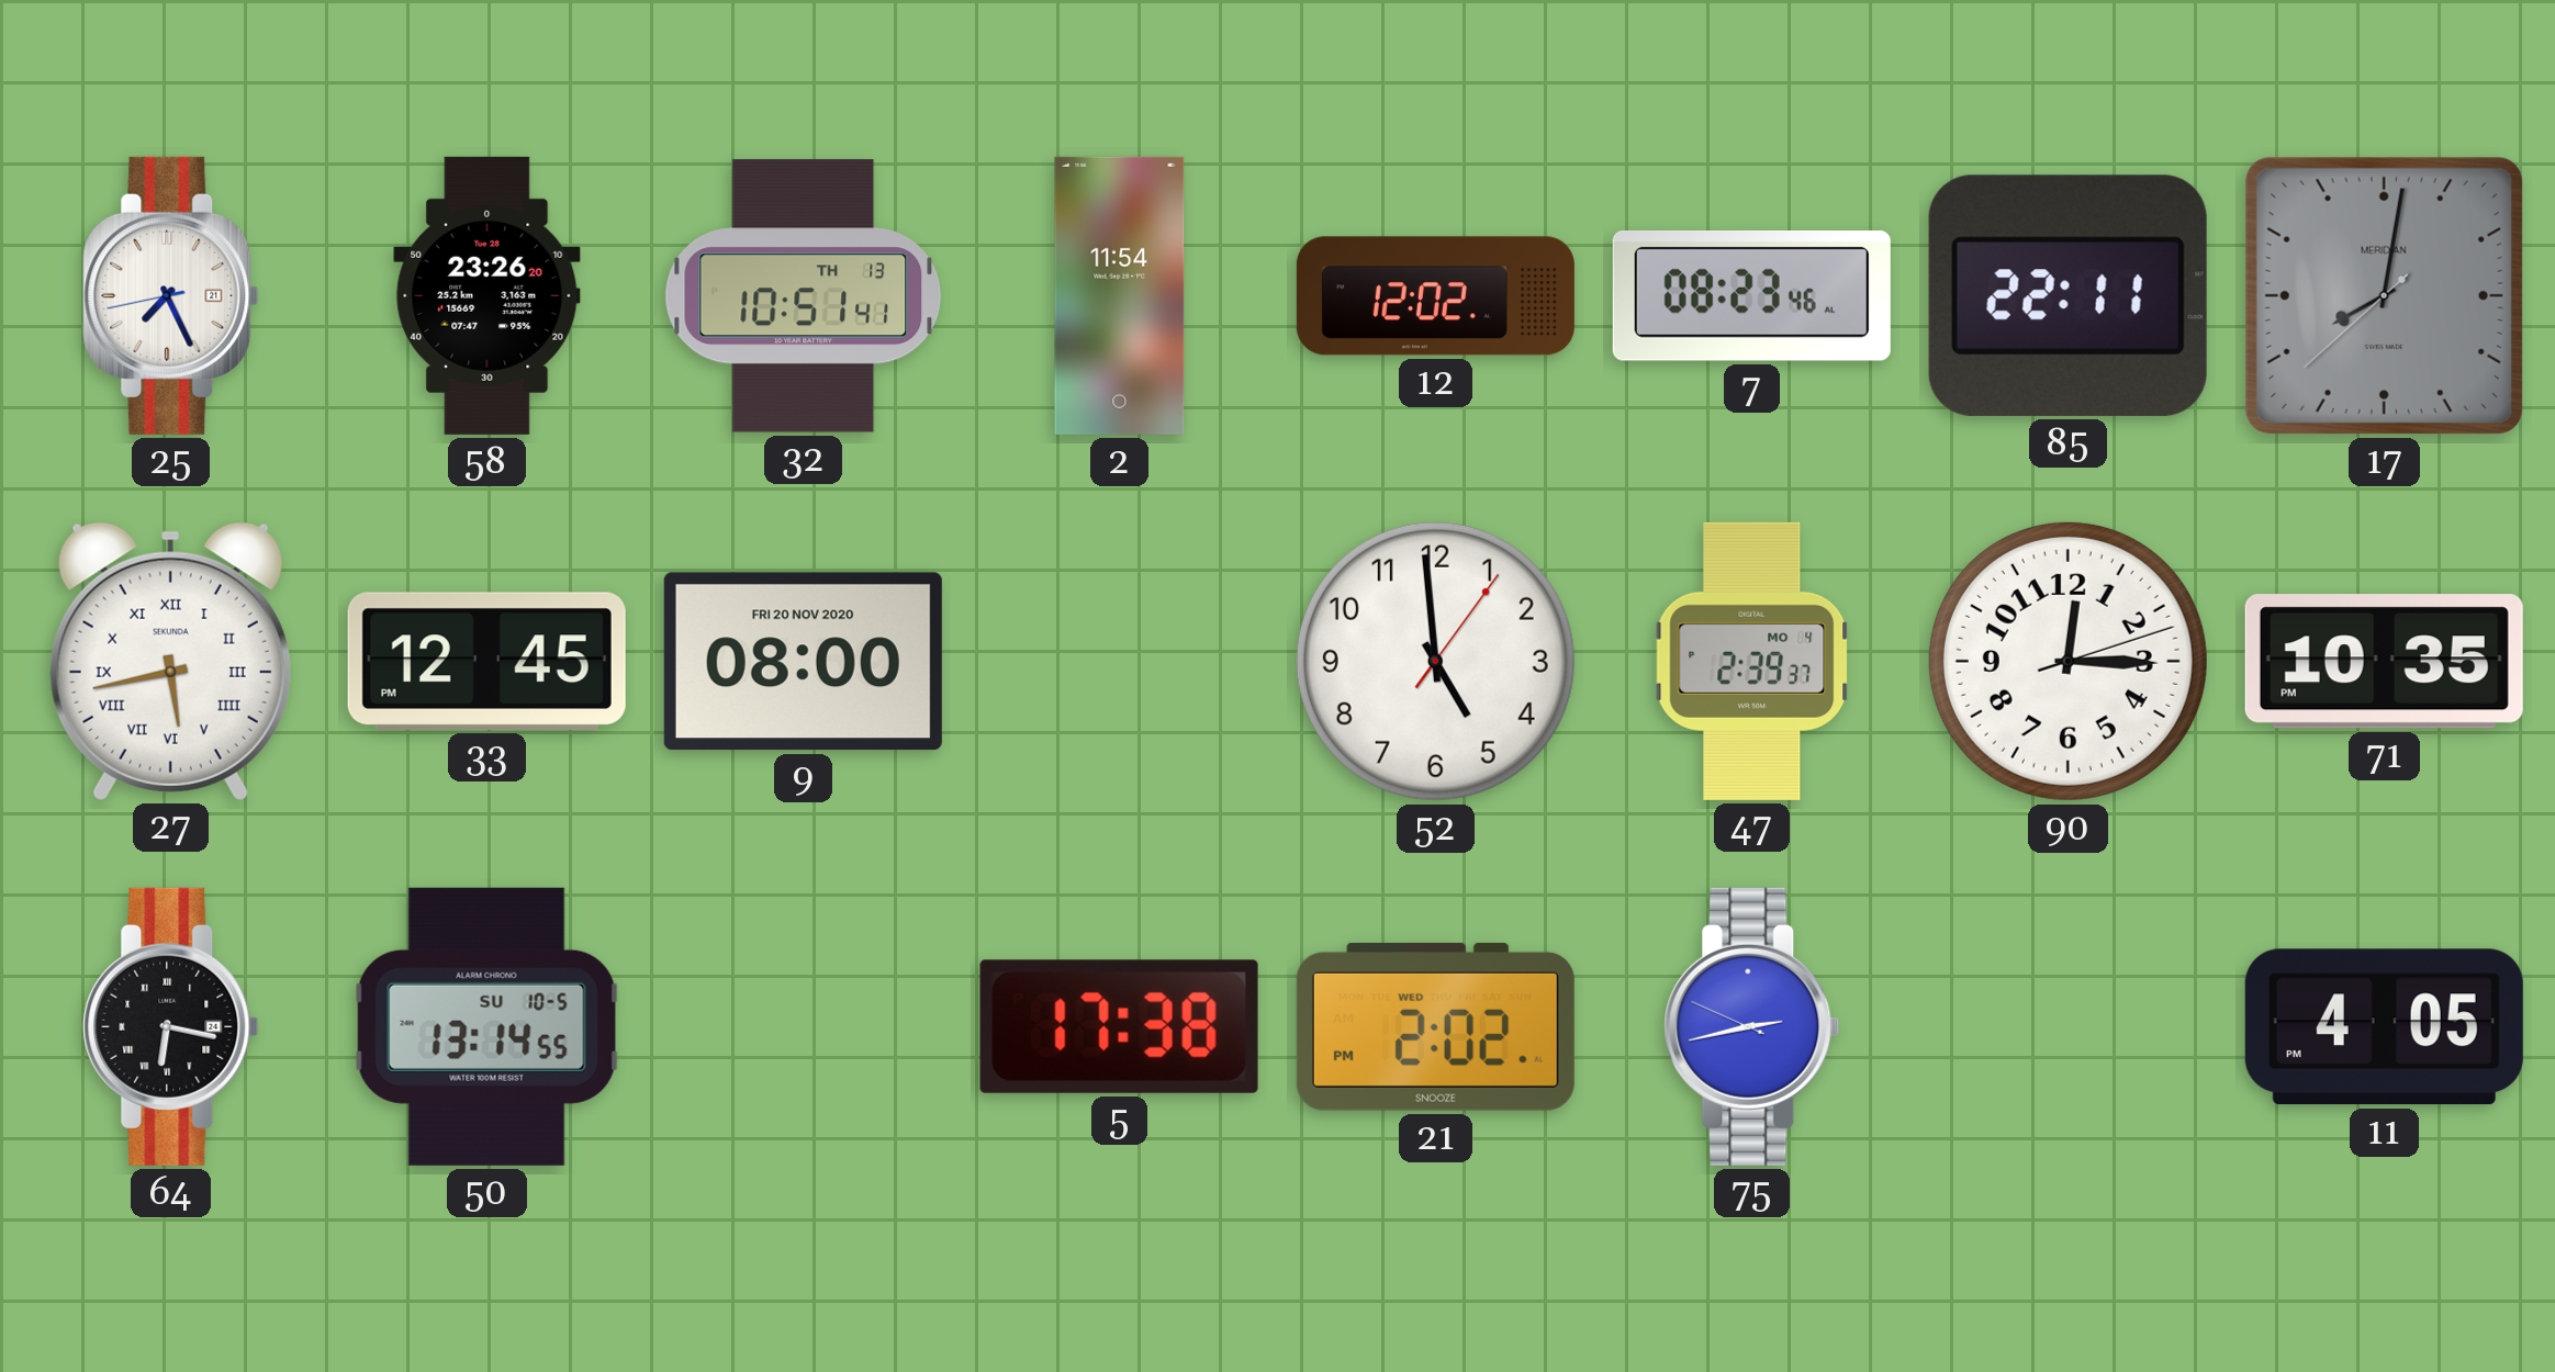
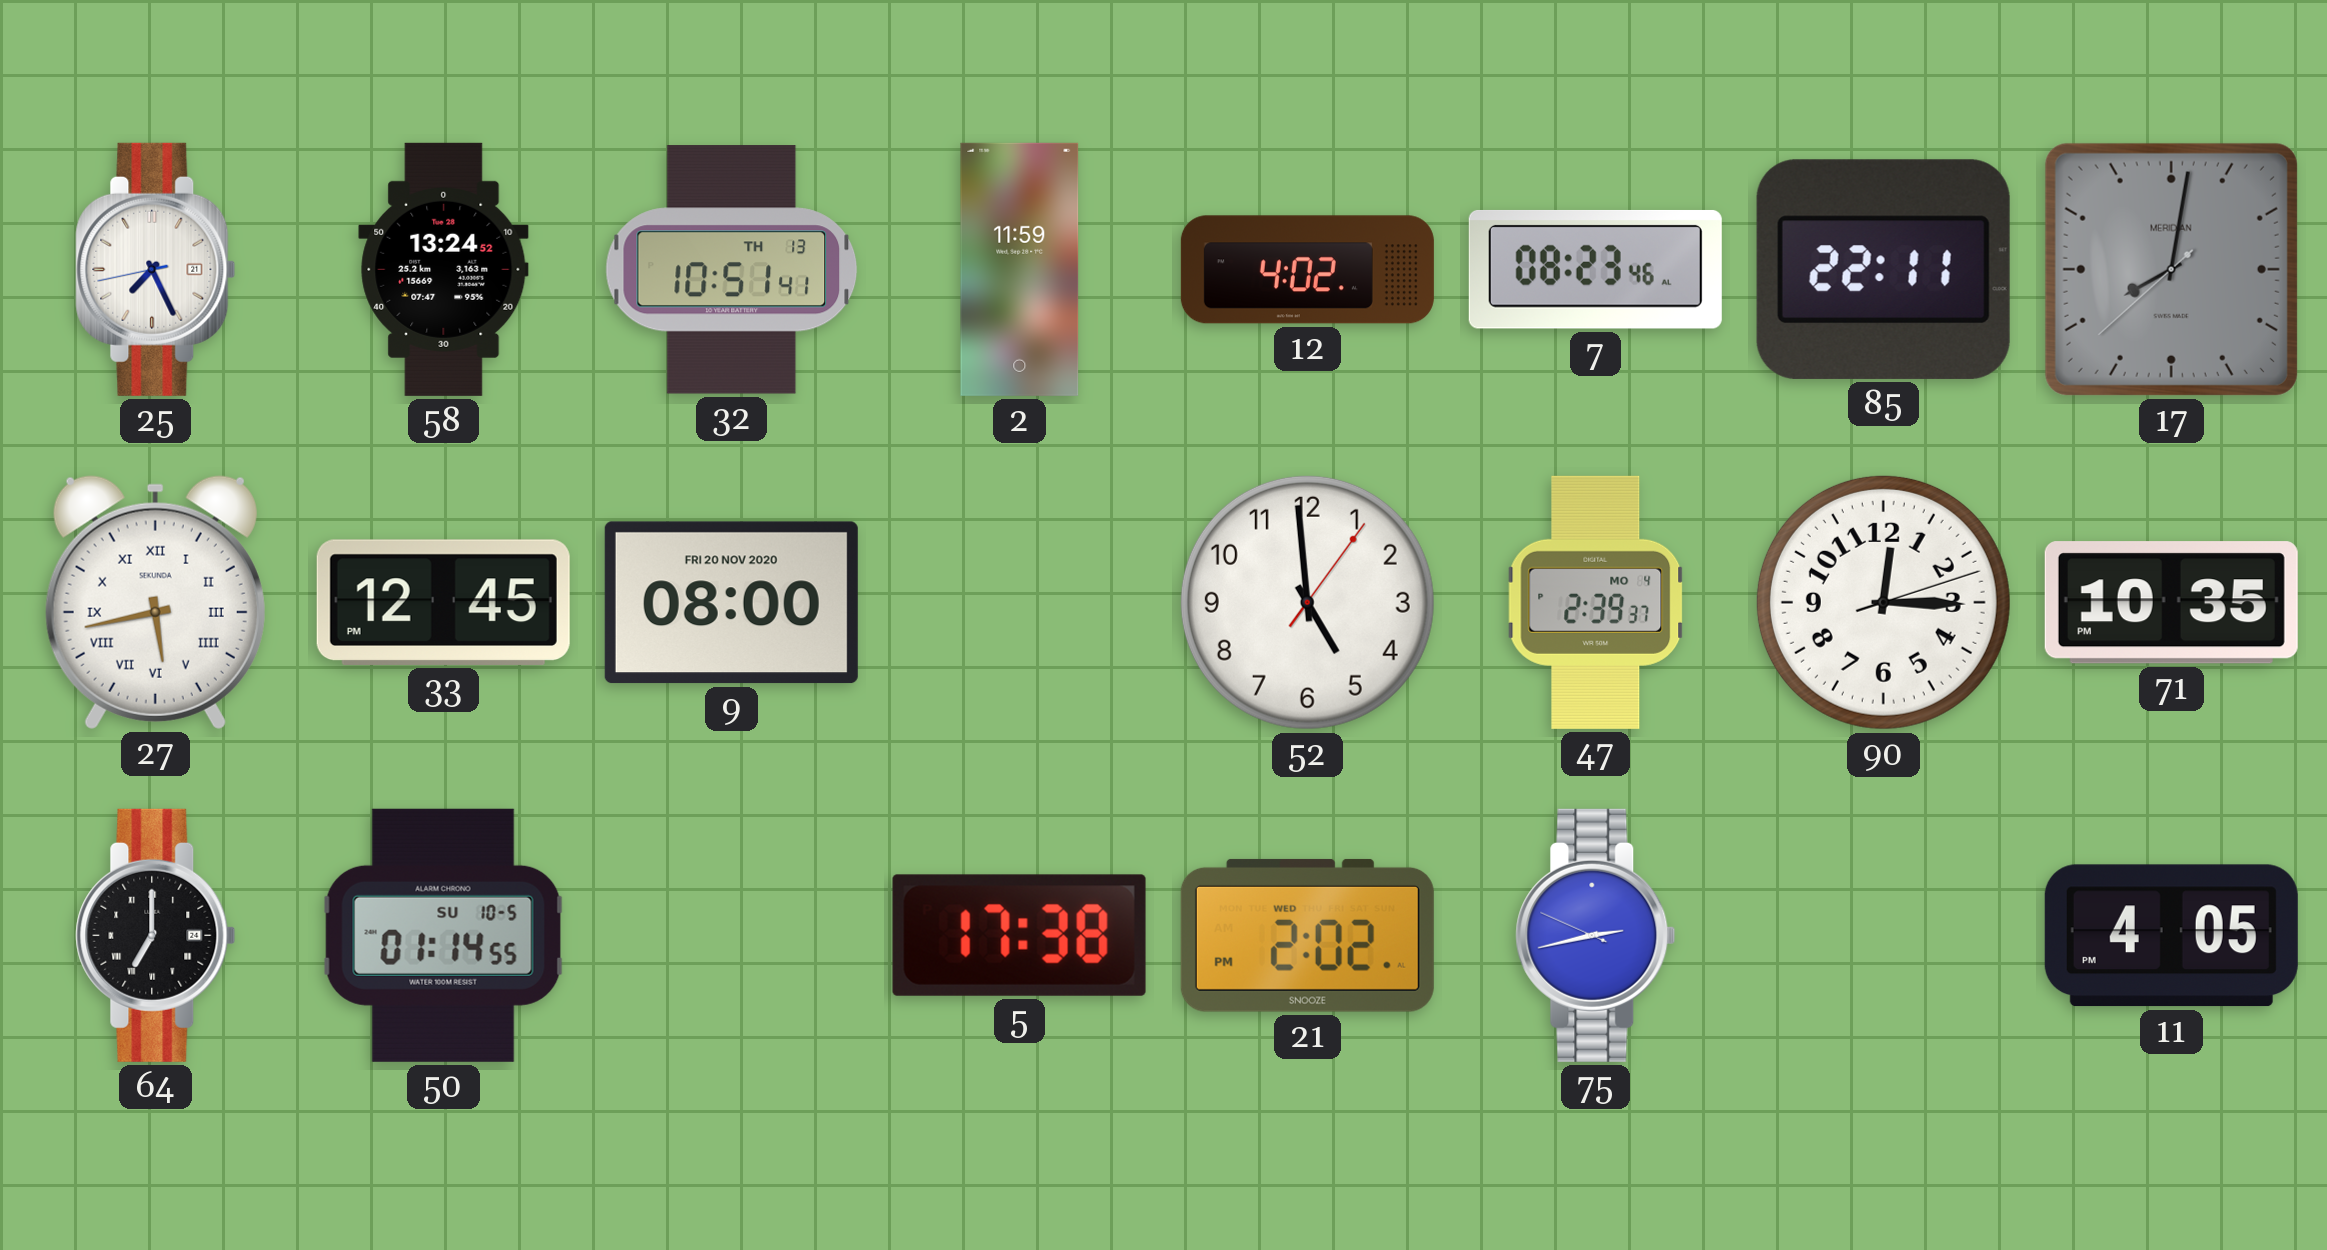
58: 23:26 -> 13:24
2: 11:54 -> 11:59
12: 12:02 -> 4:02
64: 6:17 -> 7:00
50: 13:14 -> 01:14
